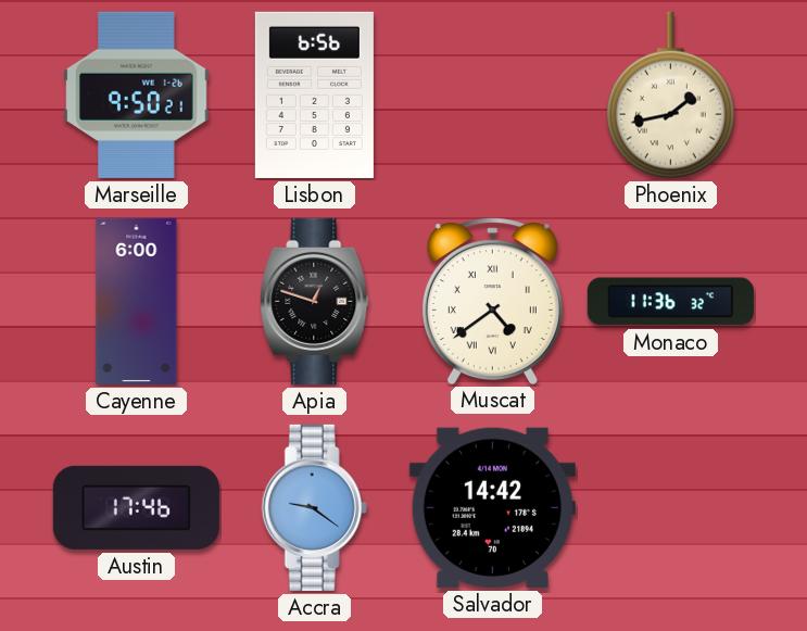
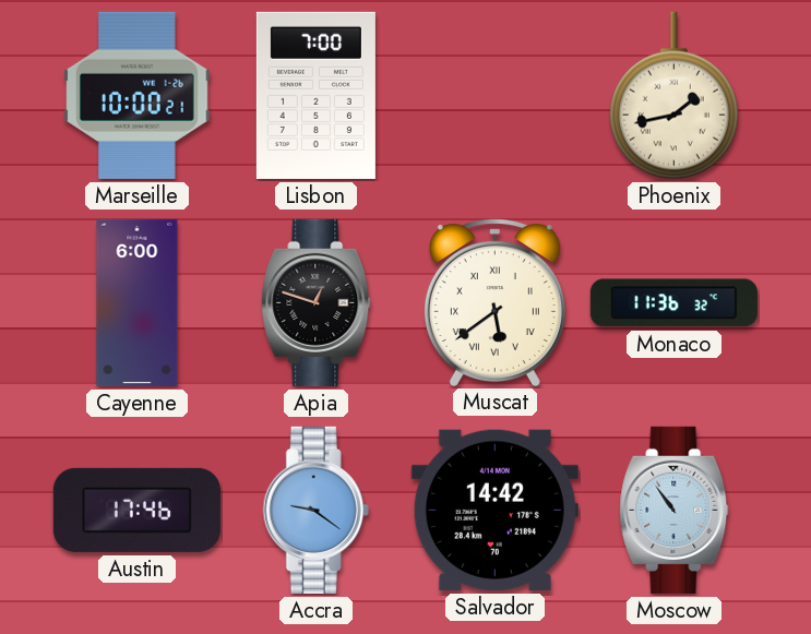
Marseille: 9:50 -> 10:00
Lisbon: 6:56 -> 7:00
Muscat: 4:39 -> 5:39
Moscow: none -> 10:54
